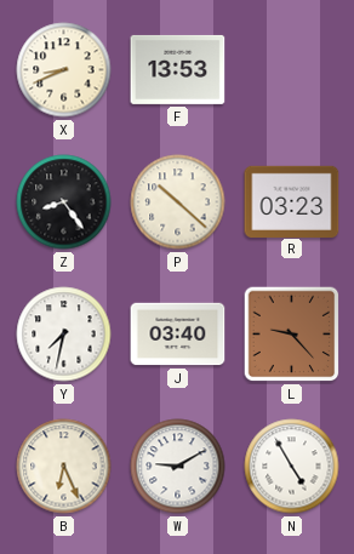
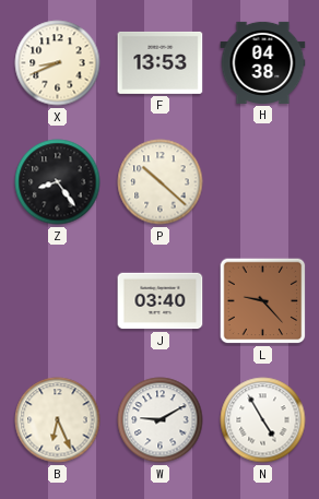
H: none -> 04:38
R: 03:23 -> none
Y: 7:32 -> none
